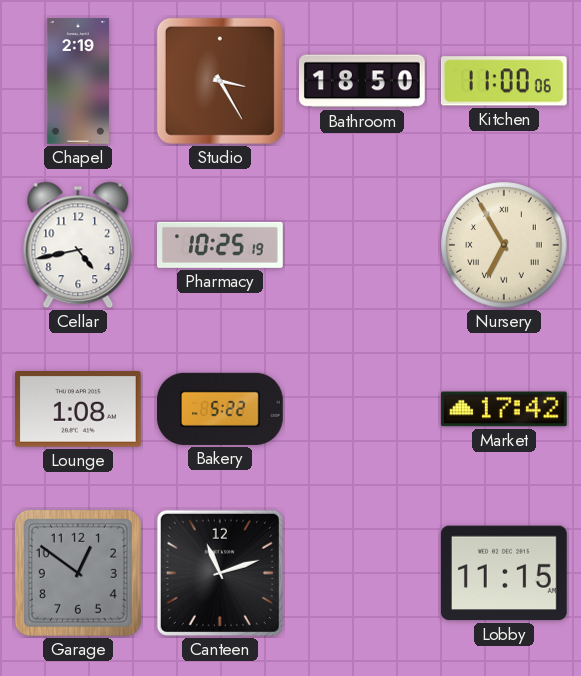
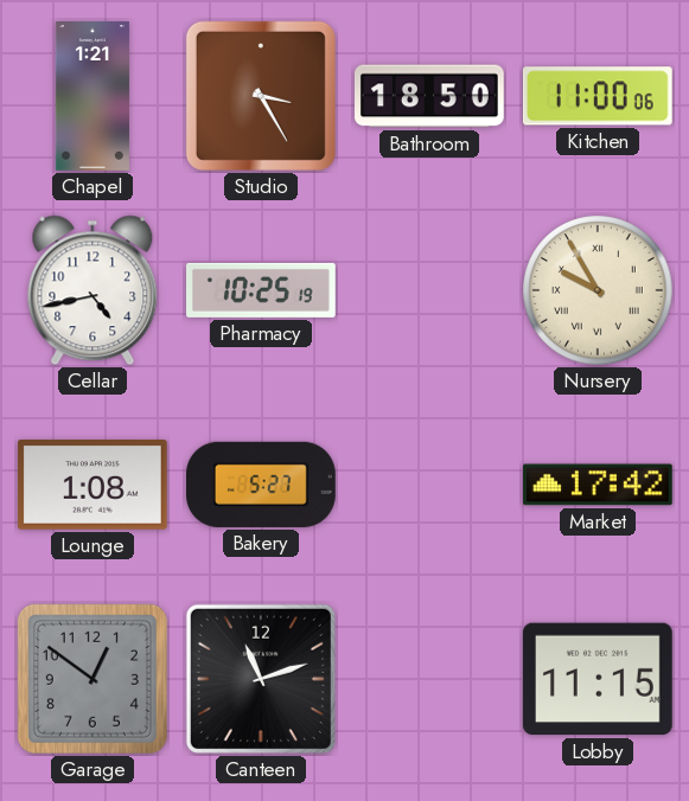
Chapel: 2:19 -> 1:21
Nursery: 6:55 -> 9:55
Bakery: 5:22 -> 5:27
